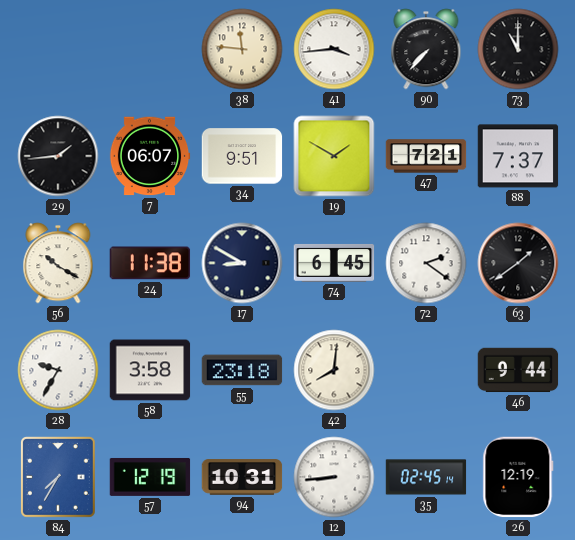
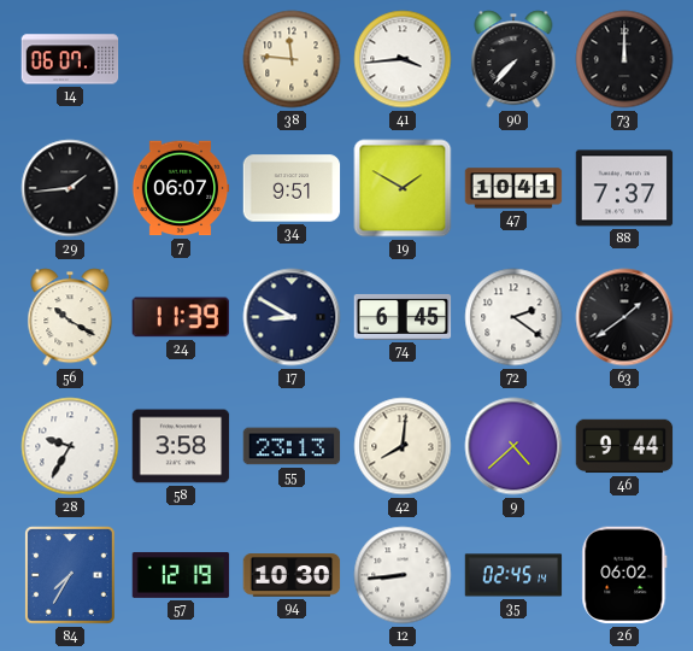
14: none -> 06:07
73: 11:00 -> 12:00
47: 7:21 -> 10:41
24: 11:38 -> 11:39
55: 23:18 -> 23:13
9: none -> 4:38
94: 10:31 -> 10:30
26: 12:19 -> 06:02
